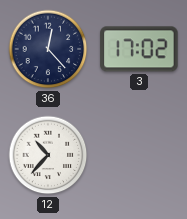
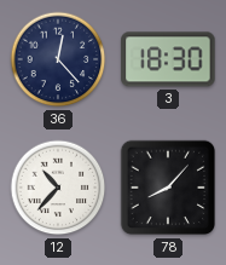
3: 17:02 -> 18:30
78: none -> 8:07
